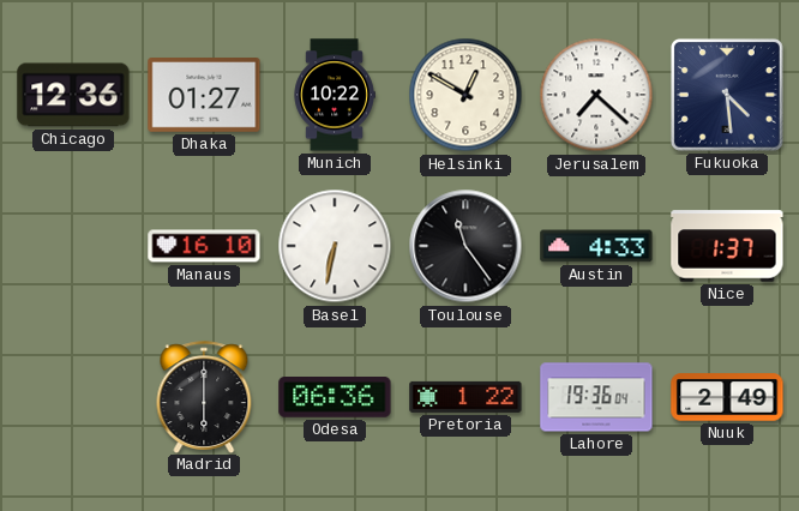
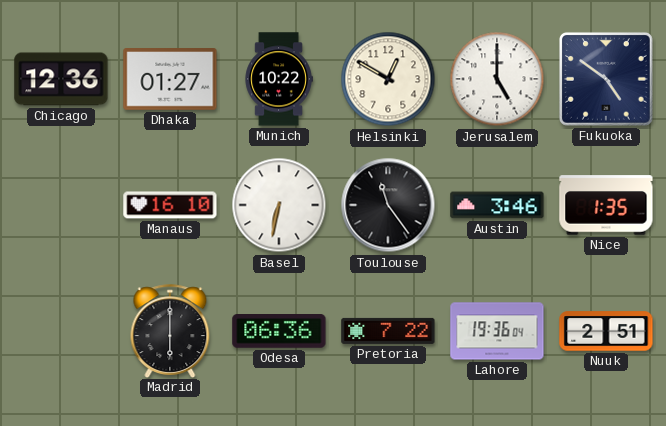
Jerusalem: 7:22 -> 5:00
Fukuoka: 4:29 -> 4:51
Austin: 4:33 -> 3:46
Nice: 1:37 -> 1:35
Pretoria: 1:22 -> 7:22
Nuuk: 2:49 -> 2:51
